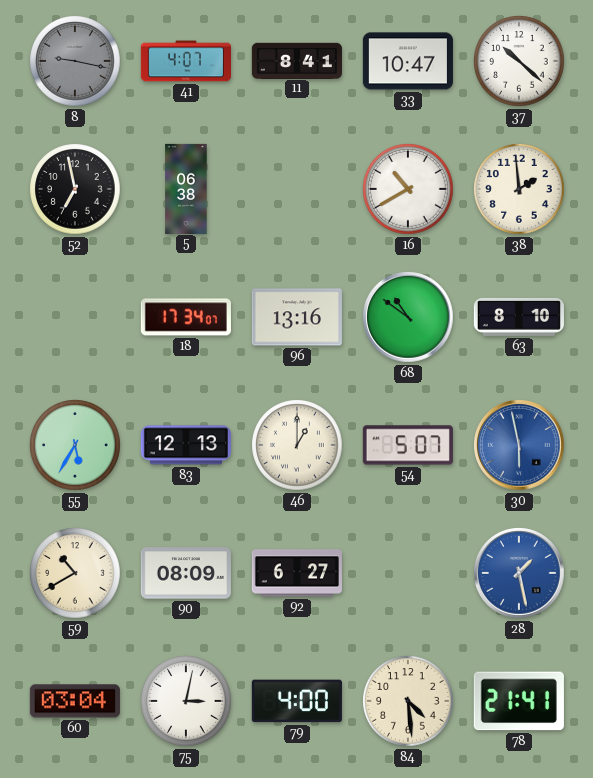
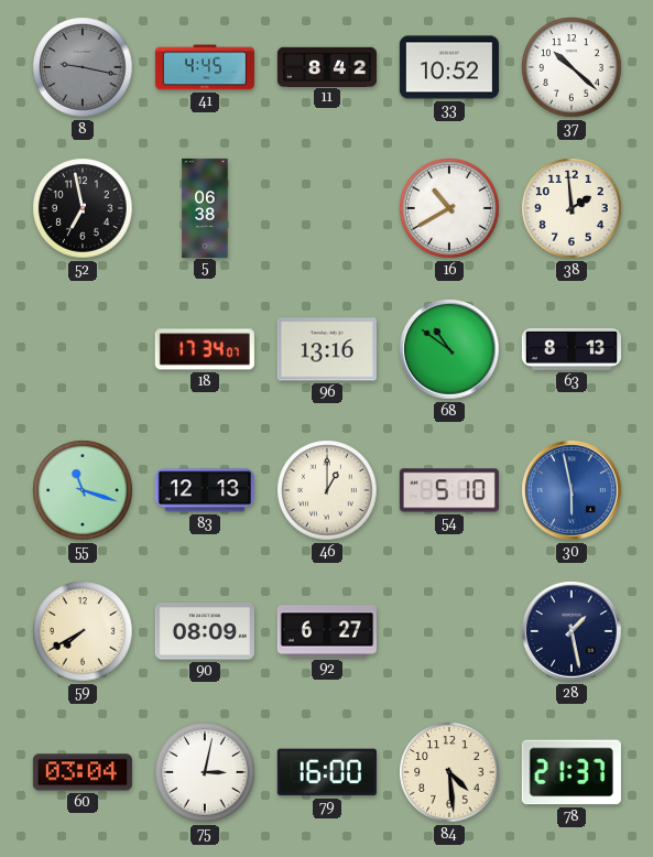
41: 4:07 -> 4:45
11: 8:41 -> 8:42
33: 10:47 -> 10:52
63: 8:10 -> 8:13
55: 5:35 -> 11:18
54: 5:07 -> 5:10
59: 10:40 -> 7:40
28 dial: blue -> navy
79: 4:00 -> 16:00
78: 21:41 -> 21:37
